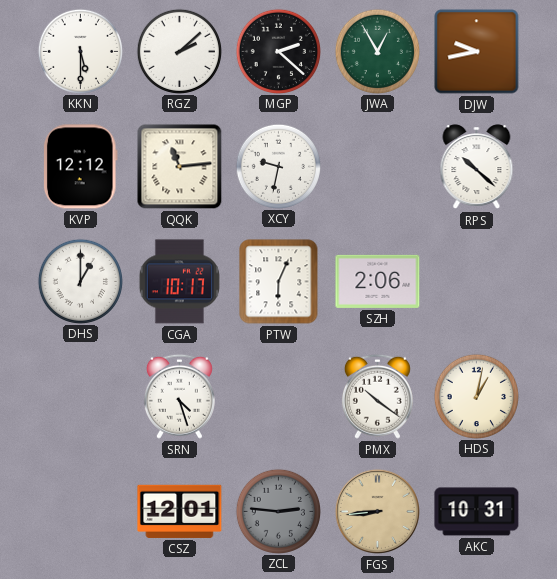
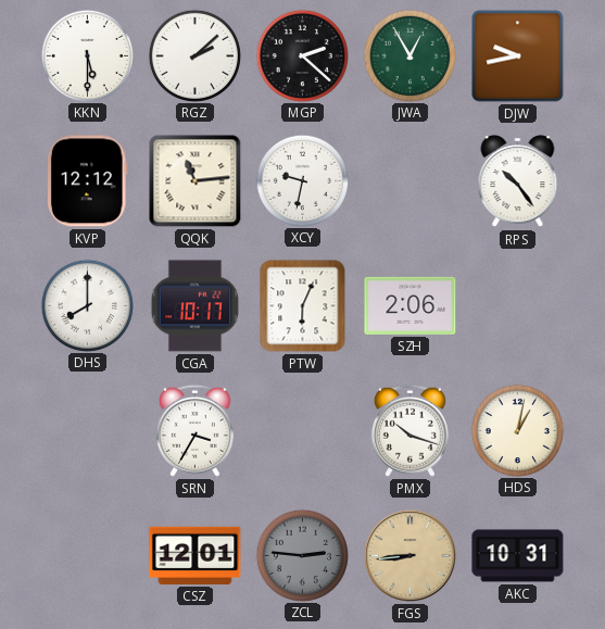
RPS: 10:22 -> 10:24
DHS: 1:00 -> 8:00
SRN: 4:27 -> 3:35
PMX: 10:21 -> 10:18
